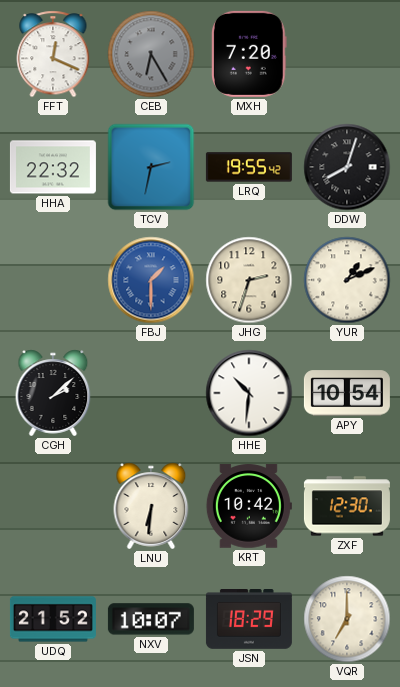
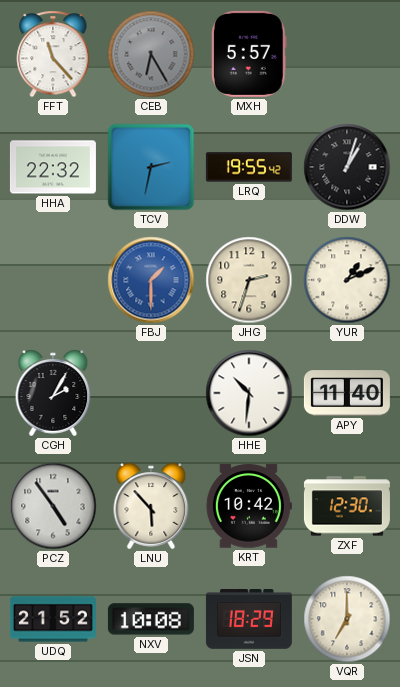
FFT: 12:19 -> 11:23
MXH: 7:20 -> 5:57
DDW: 8:03 -> 1:03
CGH: 2:08 -> 2:05
APY: 10:54 -> 11:40
PCZ: none -> 4:54
LNU: 6:31 -> 5:53
NXV: 10:07 -> 10:08
